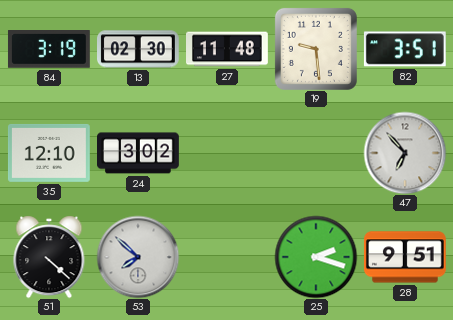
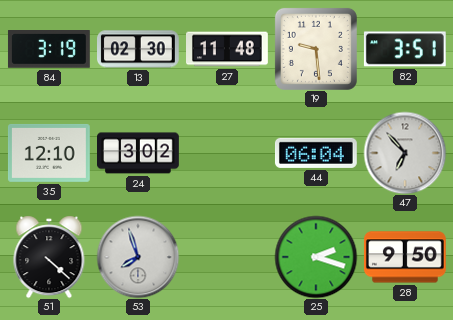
44: none -> 06:04
53: 7:52 -> 7:57
28: 9:51 -> 9:50
